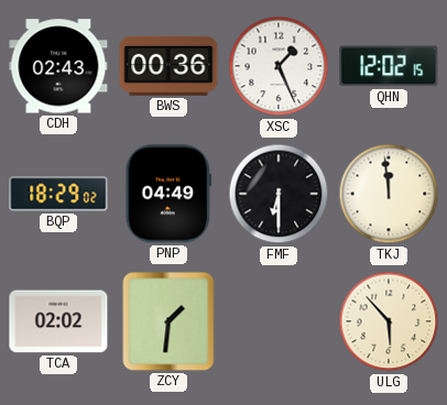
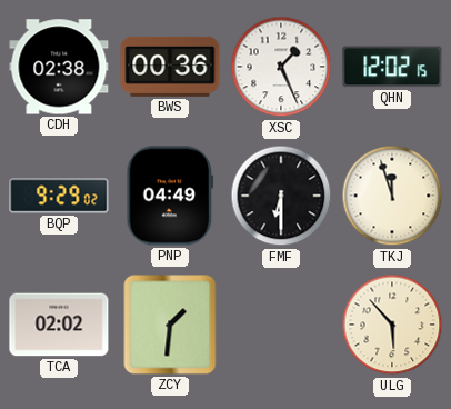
CDH: 02:43 -> 02:38
BQP: 18:29 -> 9:29
TKJ: 11:59 -> 11:57
